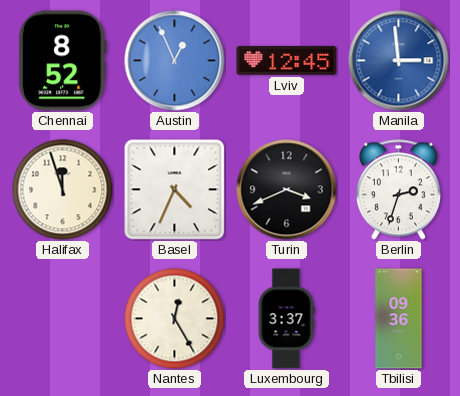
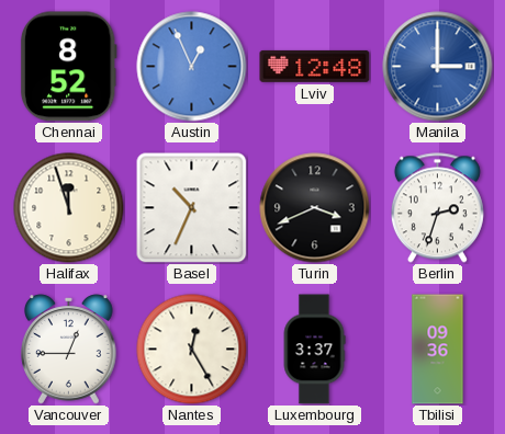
Lviv: 12:45 -> 12:48
Manila: 2:59 -> 3:00
Basel: 4:34 -> 10:34
Vancouver: none -> 12:45
